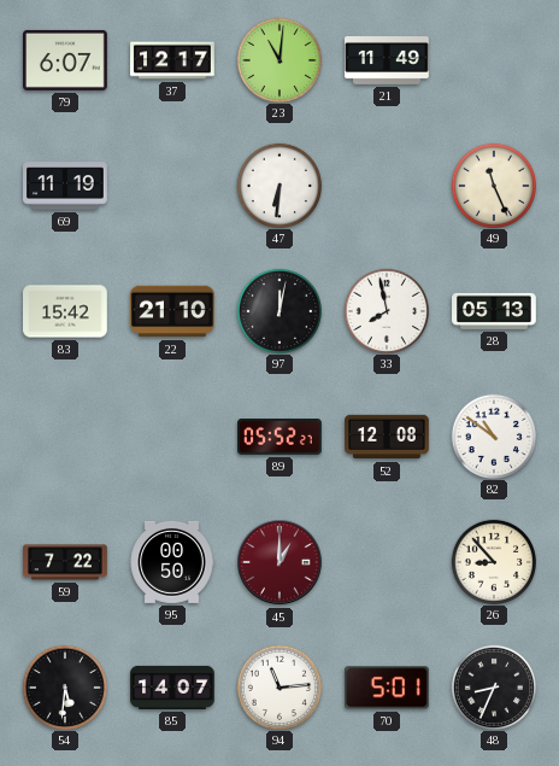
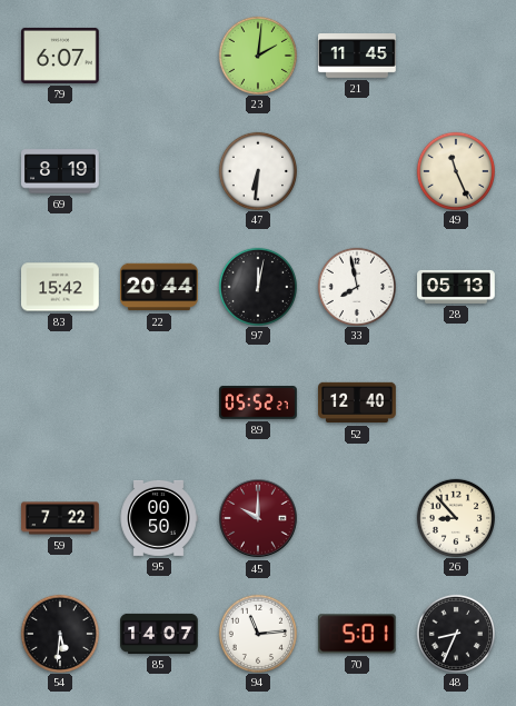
37: 12:17 -> none
23: 11:01 -> 2:01
21: 11:49 -> 11:45
69: 11:19 -> 8:19
22: 21:10 -> 20:44
52: 12:08 -> 12:40
82: 10:51 -> none
45: 1:00 -> 10:00
